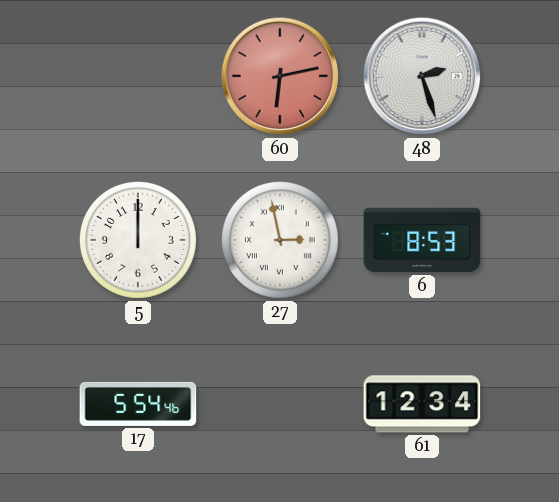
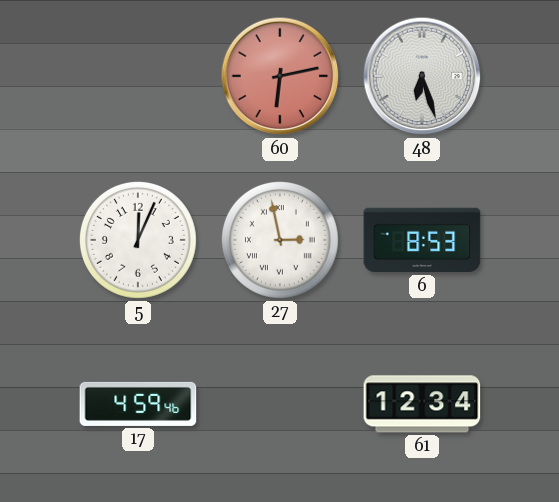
48: 2:27 -> 6:27
5: 12:00 -> 12:04
17: 5:54 -> 4:59
